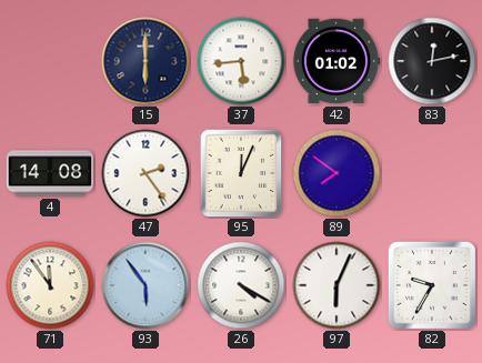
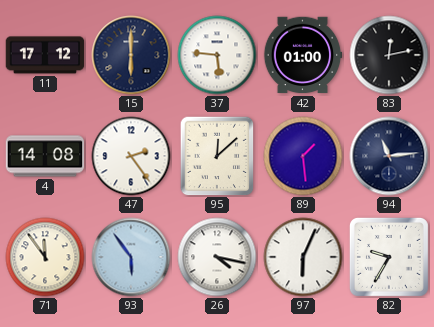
11: none -> 17:12
37: 5:44 -> 5:46
42: 01:02 -> 01:00
95: 12:04 -> 12:08
89: 7:51 -> 1:29
94: none -> 11:14
26: 4:20 -> 4:17
